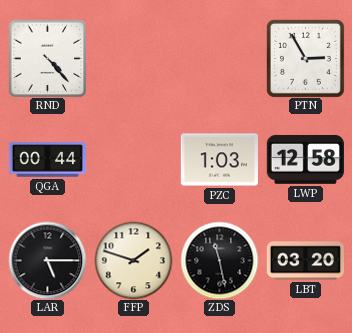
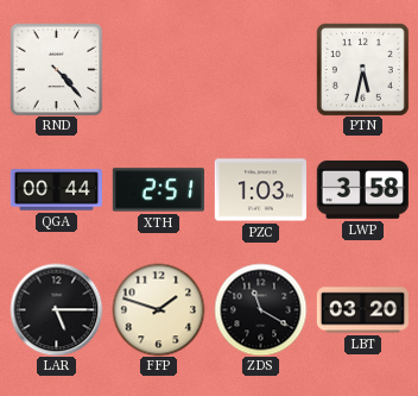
PTN: 2:55 -> 5:32
XTH: none -> 2:51
LWP: 12:58 -> 3:58
ZDS: 11:28 -> 11:20
